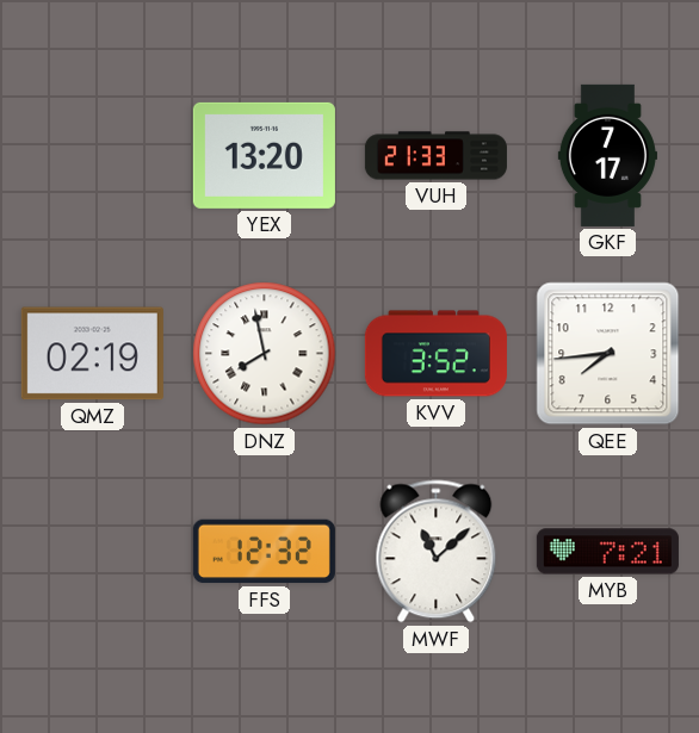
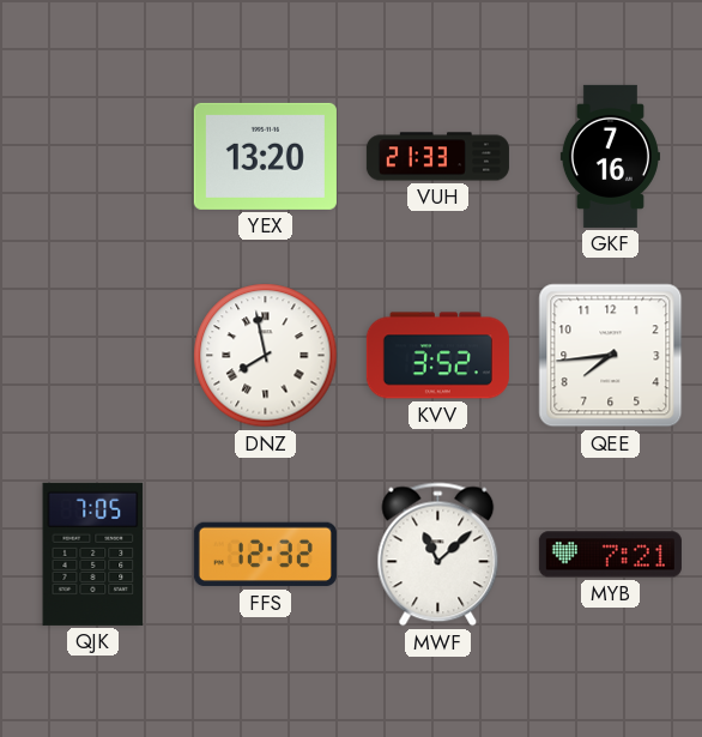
GKF: 7:17 -> 7:16
QMZ: 02:19 -> none
QJK: none -> 7:05
